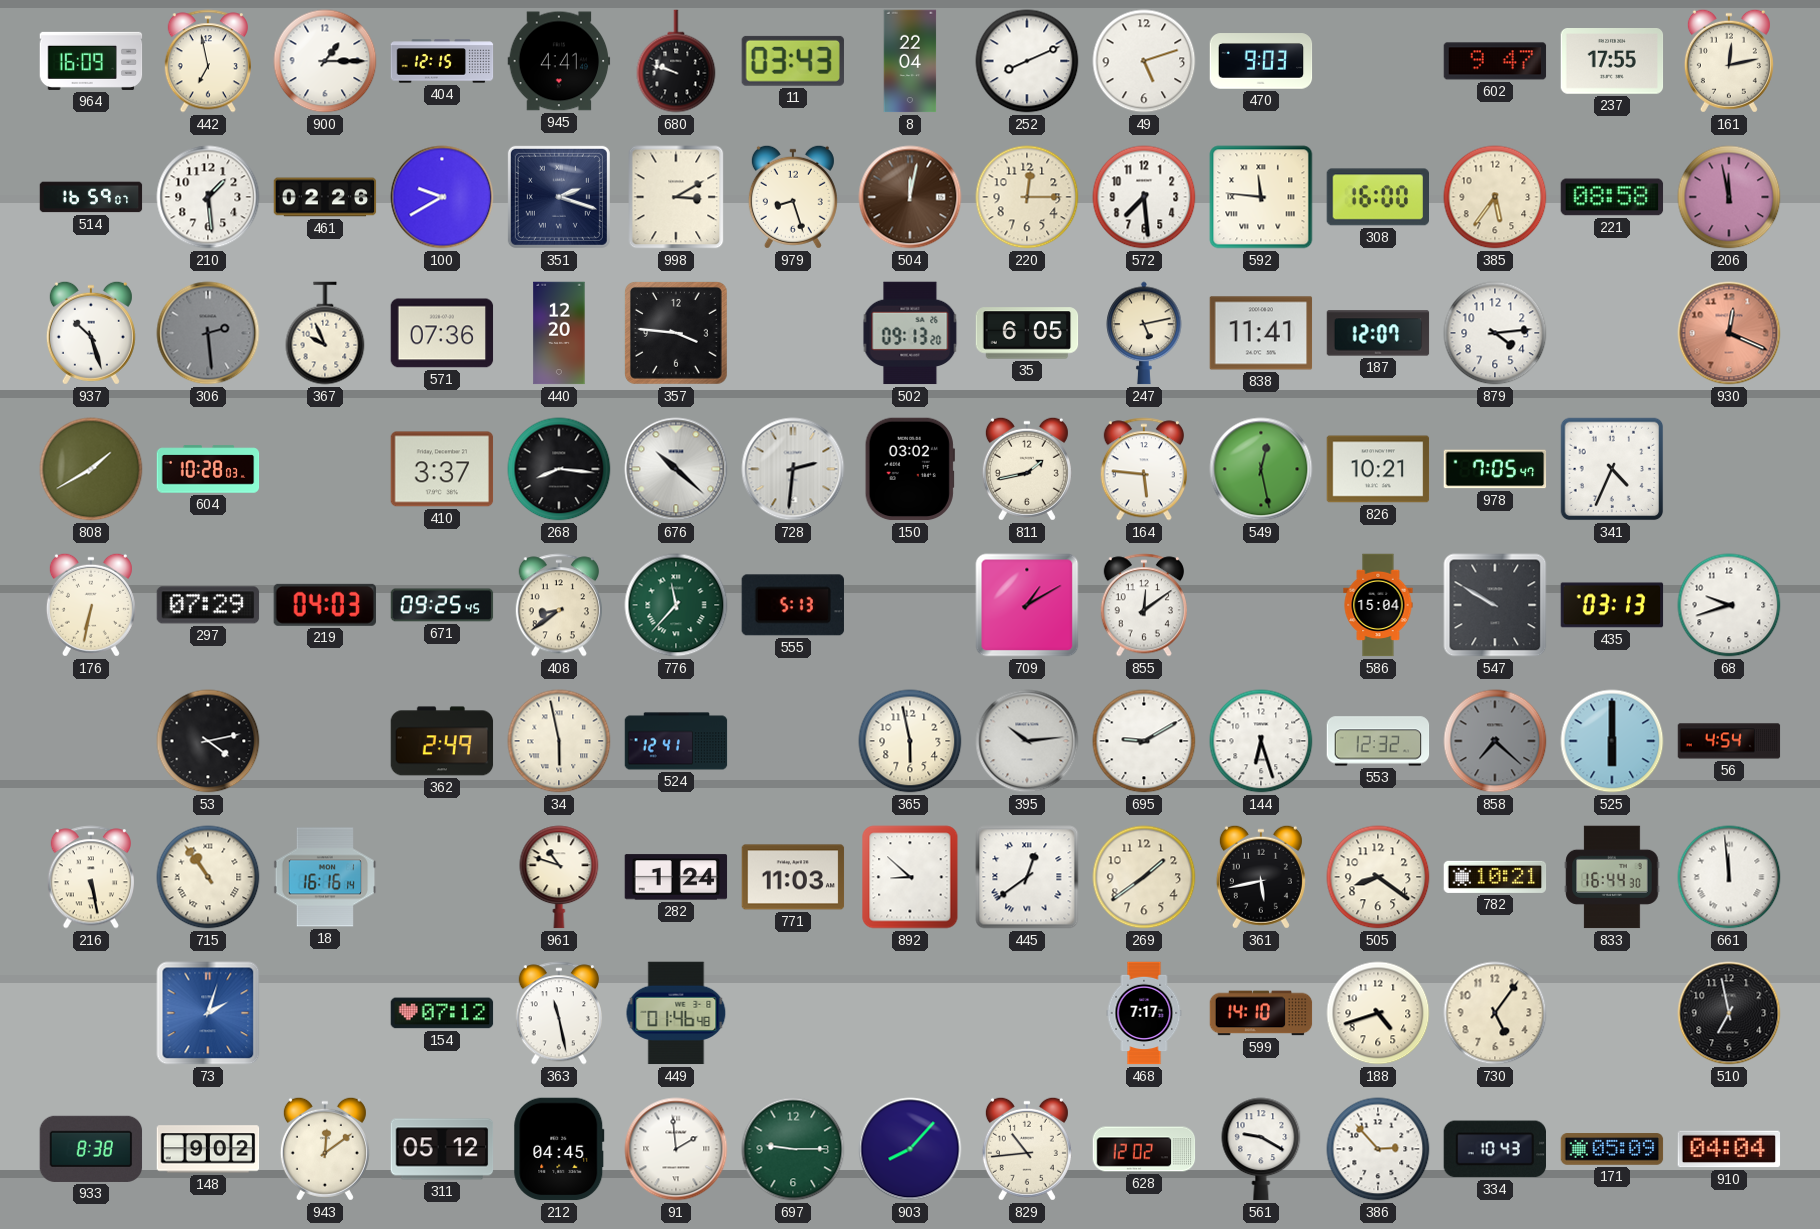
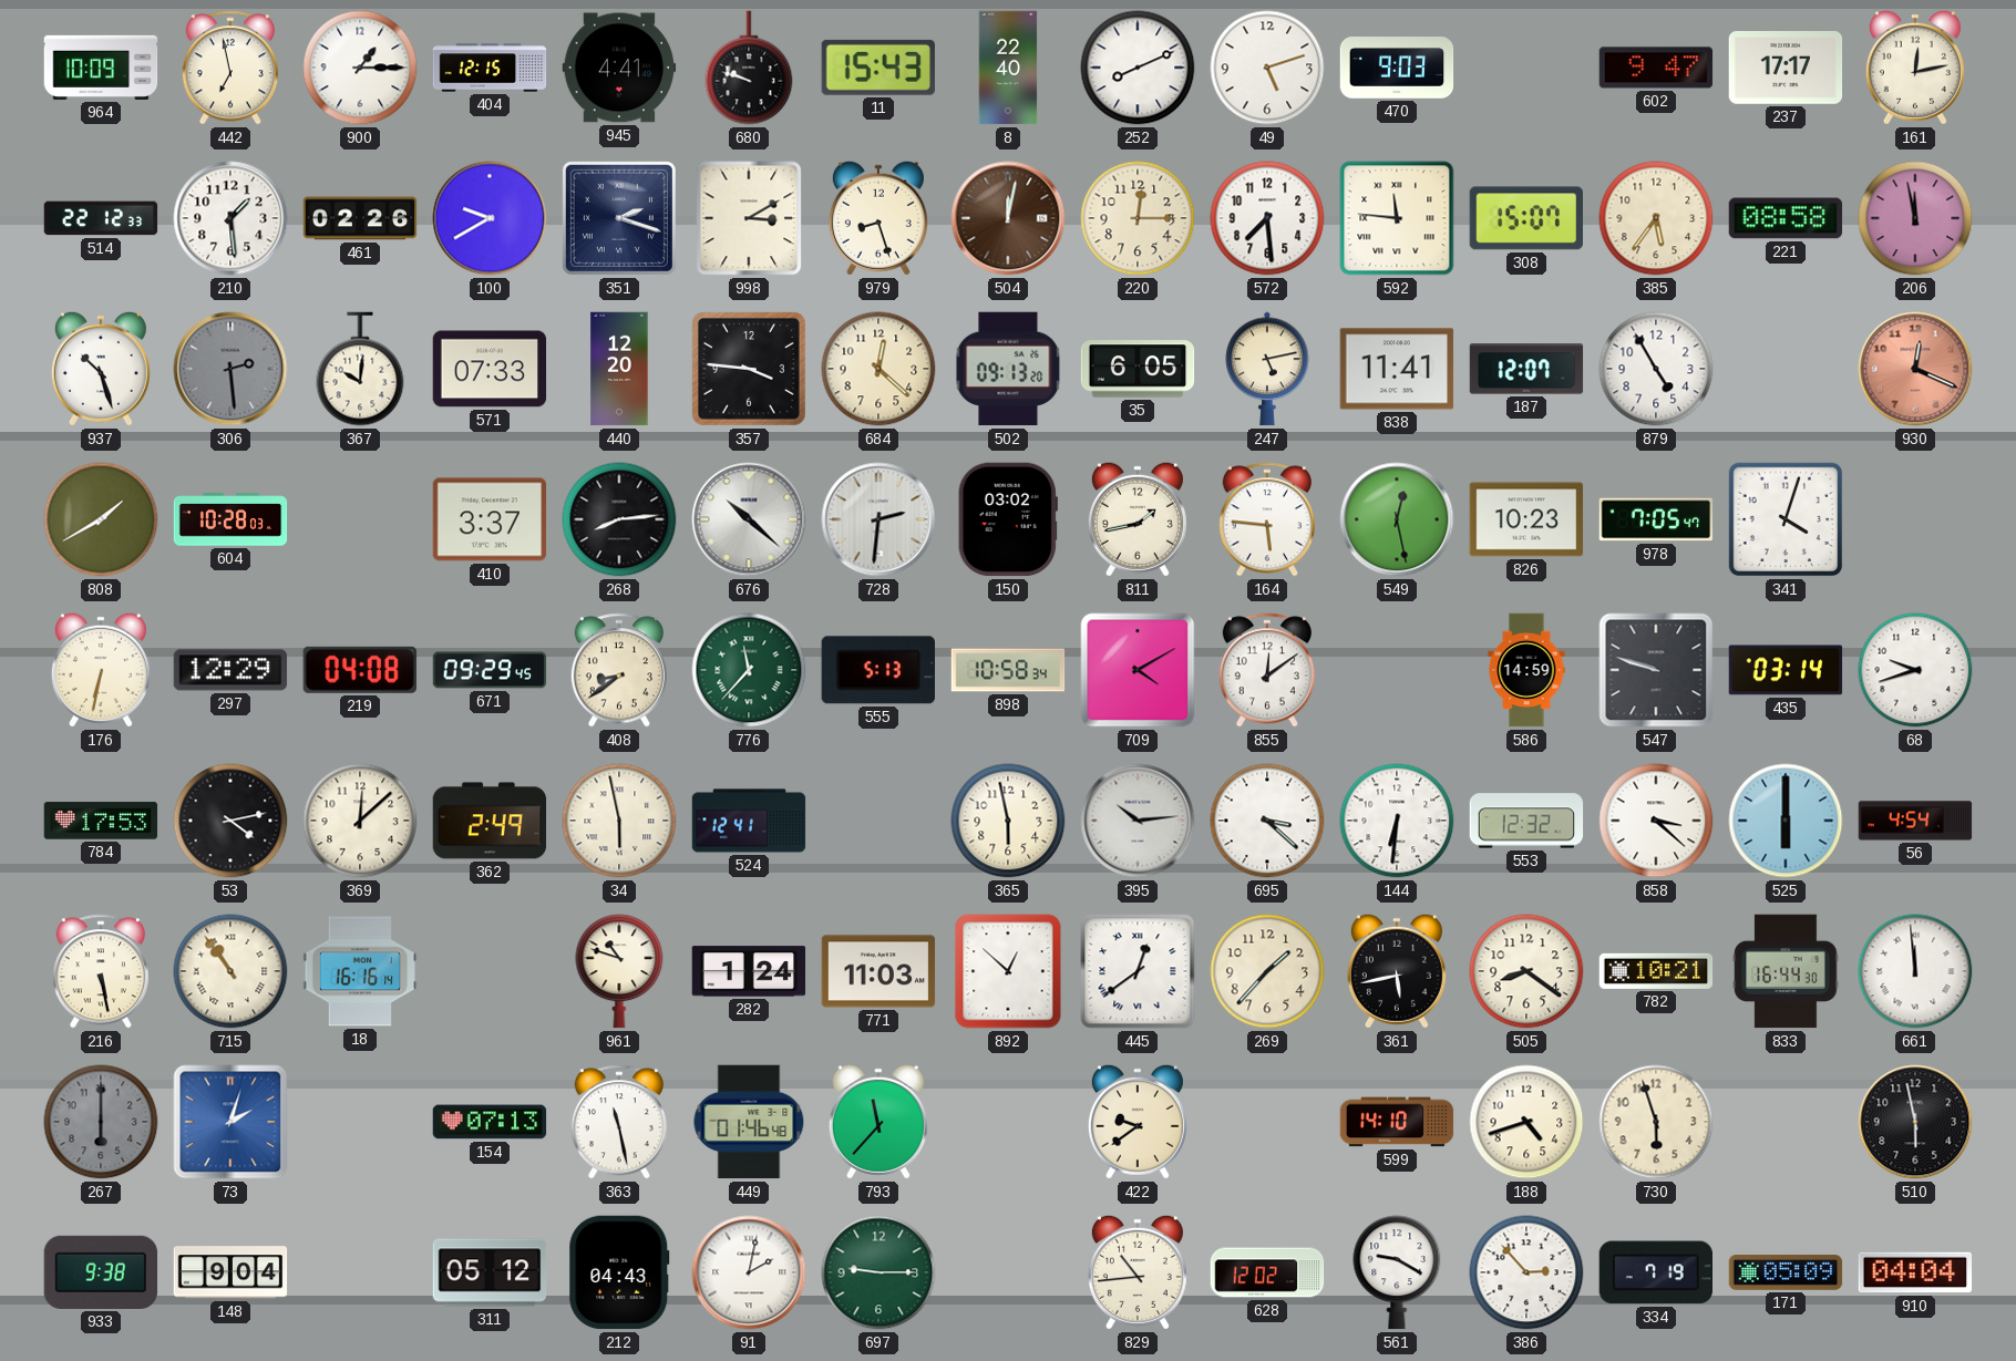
964: 16:09 -> 10:09
11: 03:43 -> 15:43
8: 22:04 -> 22:40
237: 17:55 -> 17:17
514: 16:59 -> 22:12
308: 16:00 -> 15:07
367: 9:56 -> 10:01
571: 07:36 -> 07:33
684: none -> 12:22
879: 4:14 -> 4:55
268: 8:16 -> 8:14
826: 10:21 -> 10:23
341: 4:34 -> 4:03
297: 07:29 -> 12:29
219: 04:03 -> 04:08
671: 09:25 -> 09:29
898: none -> 10:58
709: 1:10 -> 4:10
586: 15:04 -> 14:59
547: 9:50 -> 9:48
435: 03:13 -> 03:14
784: none -> 17:53
369: none -> 12:08
695: 9:10 -> 3:22
144: 6:27 -> 6:31
858: 7:22 -> 3:22
858 dial: grey -> white
892: 8:52 -> 12:52
269: 1:39 -> 1:37
267: none -> 6:00
154: 07:12 -> 07:13
793: none -> 11:37
422: none -> 9:39
468: 7:17 -> none
730: 5:06 -> 5:57
510: 6:58 -> 5:58
933: 8:38 -> 9:38
148: 9:02 -> 9:04
943: 12:09 -> none
212: 04:45 -> 04:43
91: 1:59 -> 2:02
903: 8:07 -> none
334: 10:43 -> 7:19
